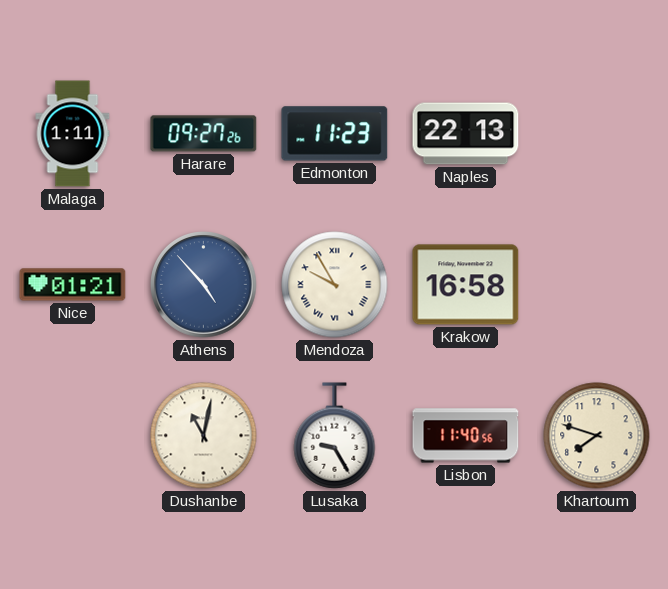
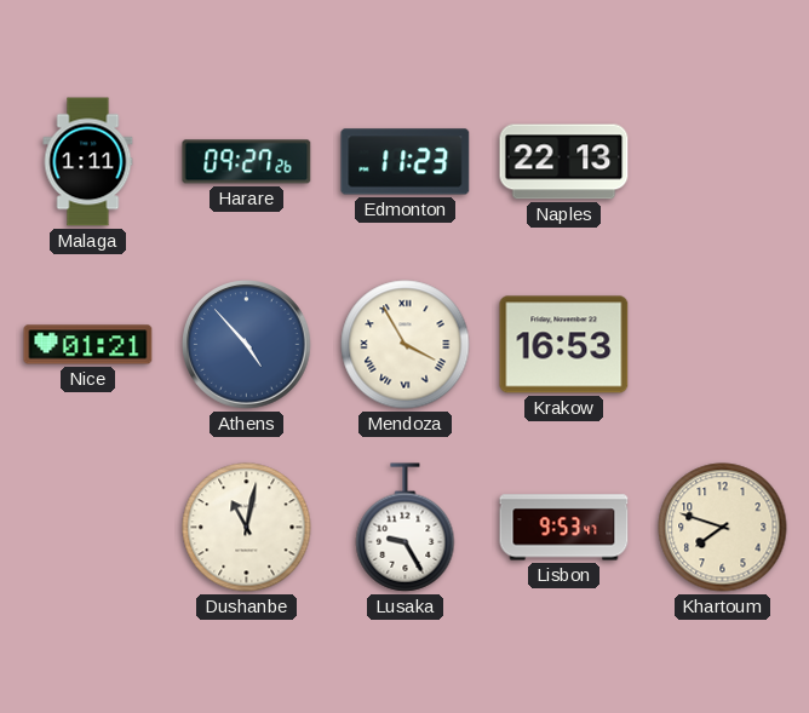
Mendoza: 9:55 -> 3:55
Krakow: 16:58 -> 16:53
Lisbon: 11:40 -> 9:53
